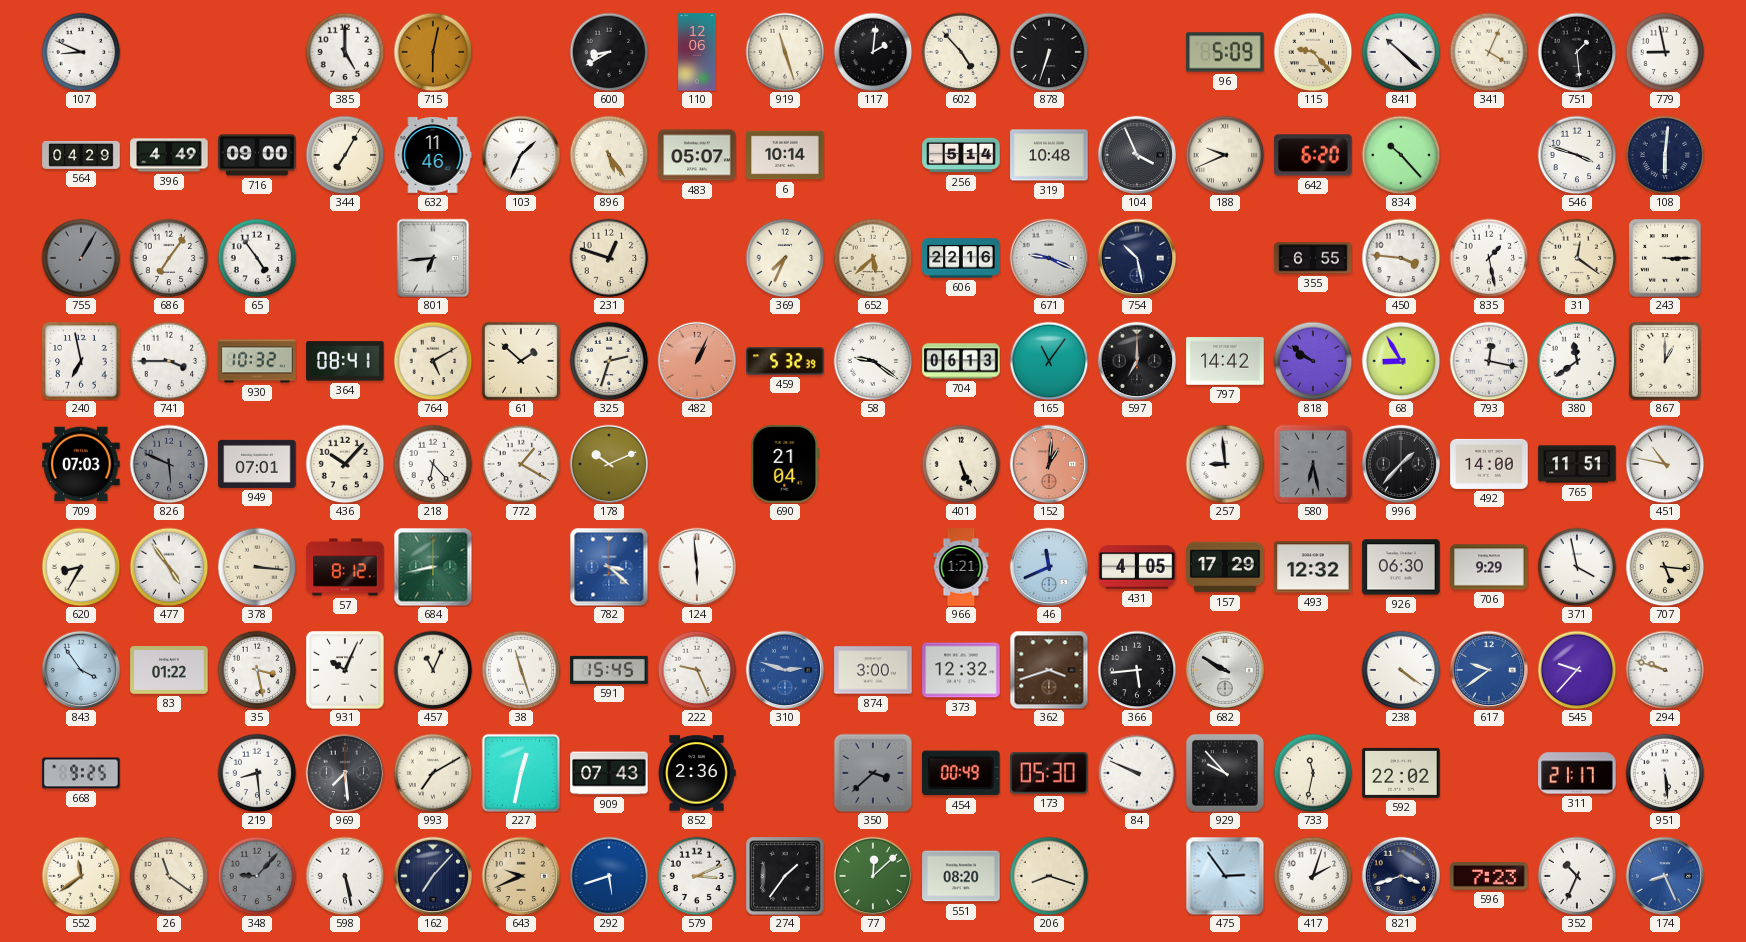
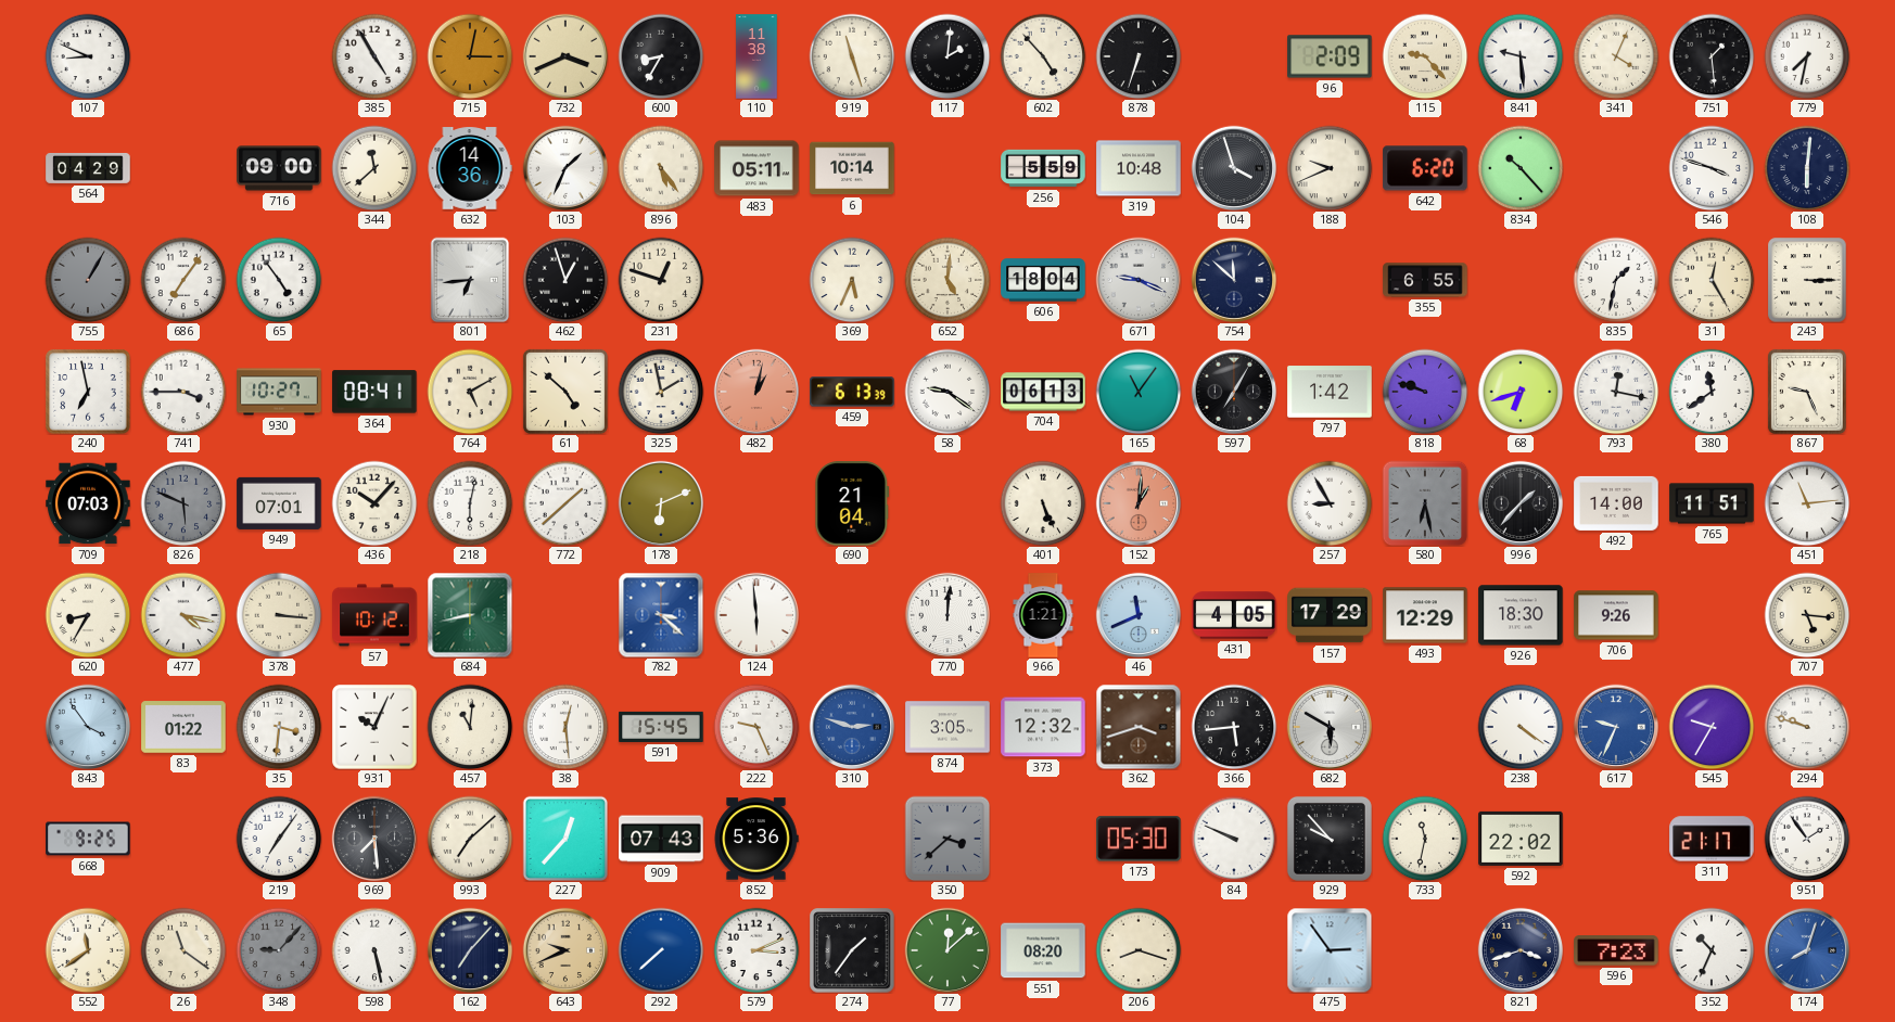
385: 5:00 -> 4:55
715: 6:02 -> 3:02
732: none -> 3:41
600: 8:40 -> 8:35
110: 12:06 -> 11:38
96: 5:09 -> 2:09
841: 10:22 -> 9:29
779: 8:58 -> 7:32
396: 4:49 -> none
344: 7:05 -> 11:38
632: 11:46 -> 14:36
483: 05:07 -> 05:11
256: 5:14 -> 5:59
104: 3:56 -> 3:57
462: none -> 12:57
369: 7:34 -> 5:34
652: 5:38 -> 5:01
606: 22:16 -> 18:04
754: 10:28 -> 11:52
450: 3:46 -> none
835: 1:28 -> 1:32
31: 12:21 -> 12:25
930: 10:32 -> 10:27
61: 1:52 -> 4:52
325: 2:33 -> 1:58
482: 1:04 -> 1:02
459: 5:32 -> 6:13
597: 7:00 -> 7:05
797: 14:42 -> 1:42
818: 9:51 -> 9:48
68: 8:55 -> 6:42
867: 1:00 -> 9:26
218: 6:23 -> 6:02
772: 1:20 -> 1:38
178: 10:11 -> 6:11
257: 8:59 -> 8:55
451: 10:47 -> 11:14
477: 4:54 -> 4:17
57: 8:12 -> 10:12
770: none -> 12:01
493: 12:32 -> 12:29
926: 06:30 -> 18:30
706: 9:29 -> 9:26
371: 3:58 -> none
35: 3:28 -> 3:31
457: 11:04 -> 11:01
38: 11:27 -> 12:29
874: 3:00 -> 3:05
682: 9:50 -> 5:50
617: 9:39 -> 9:34
545: 9:37 -> 9:35
219: 8:29 -> 7:06
993: 7:10 -> 7:08
227: 12:32 -> 12:37
852: 2:36 -> 5:36
454: 00:49 -> none
951: 5:29 -> 1:54
292: 5:42 -> 7:38
417: 2:03 -> none
174: 8:26 -> 8:03
